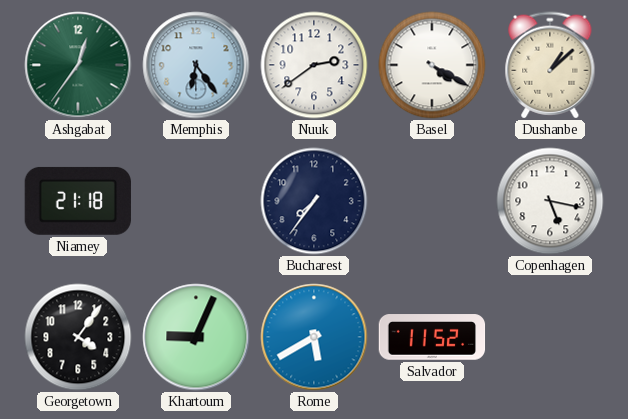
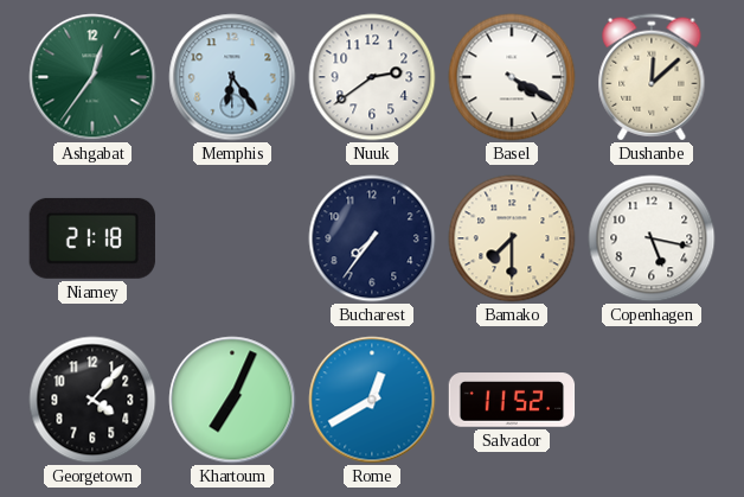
Dushanbe: 1:08 -> 12:08
Bamako: none -> 7:30
Georgetown: 4:06 -> 4:07
Khartoum: 9:04 -> 7:04
Rome: 5:40 -> 12:40
